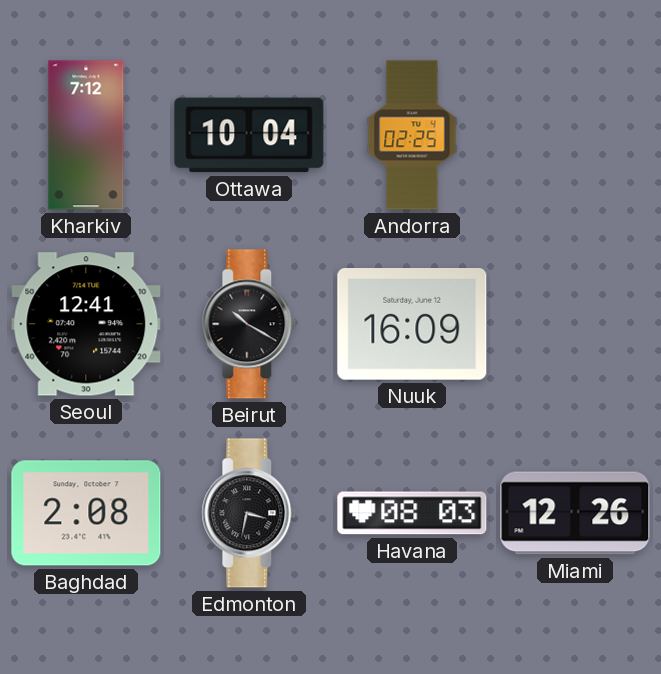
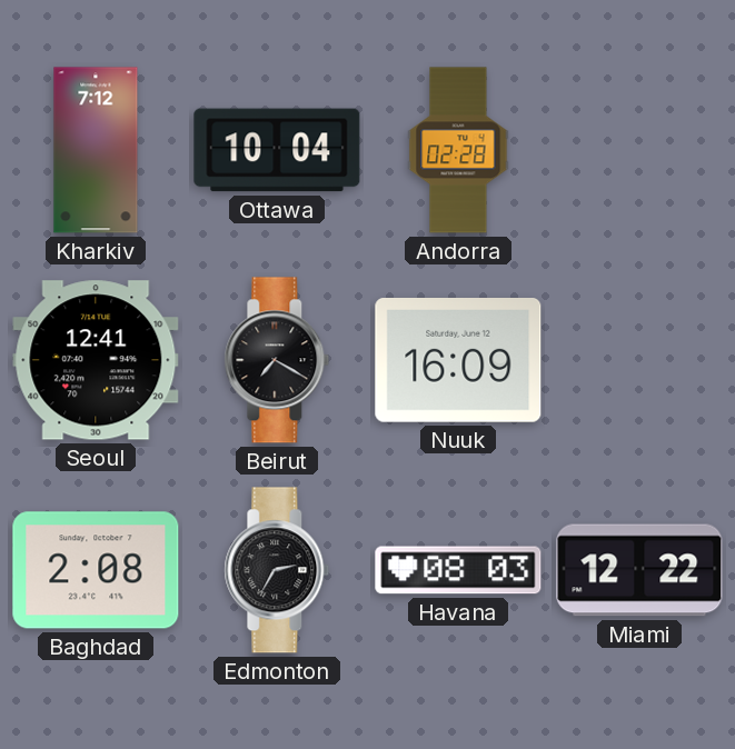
Andorra: 02:25 -> 02:28
Beirut: 10:20 -> 7:20
Edmonton: 3:32 -> 2:35
Miami: 12:26 -> 12:22
